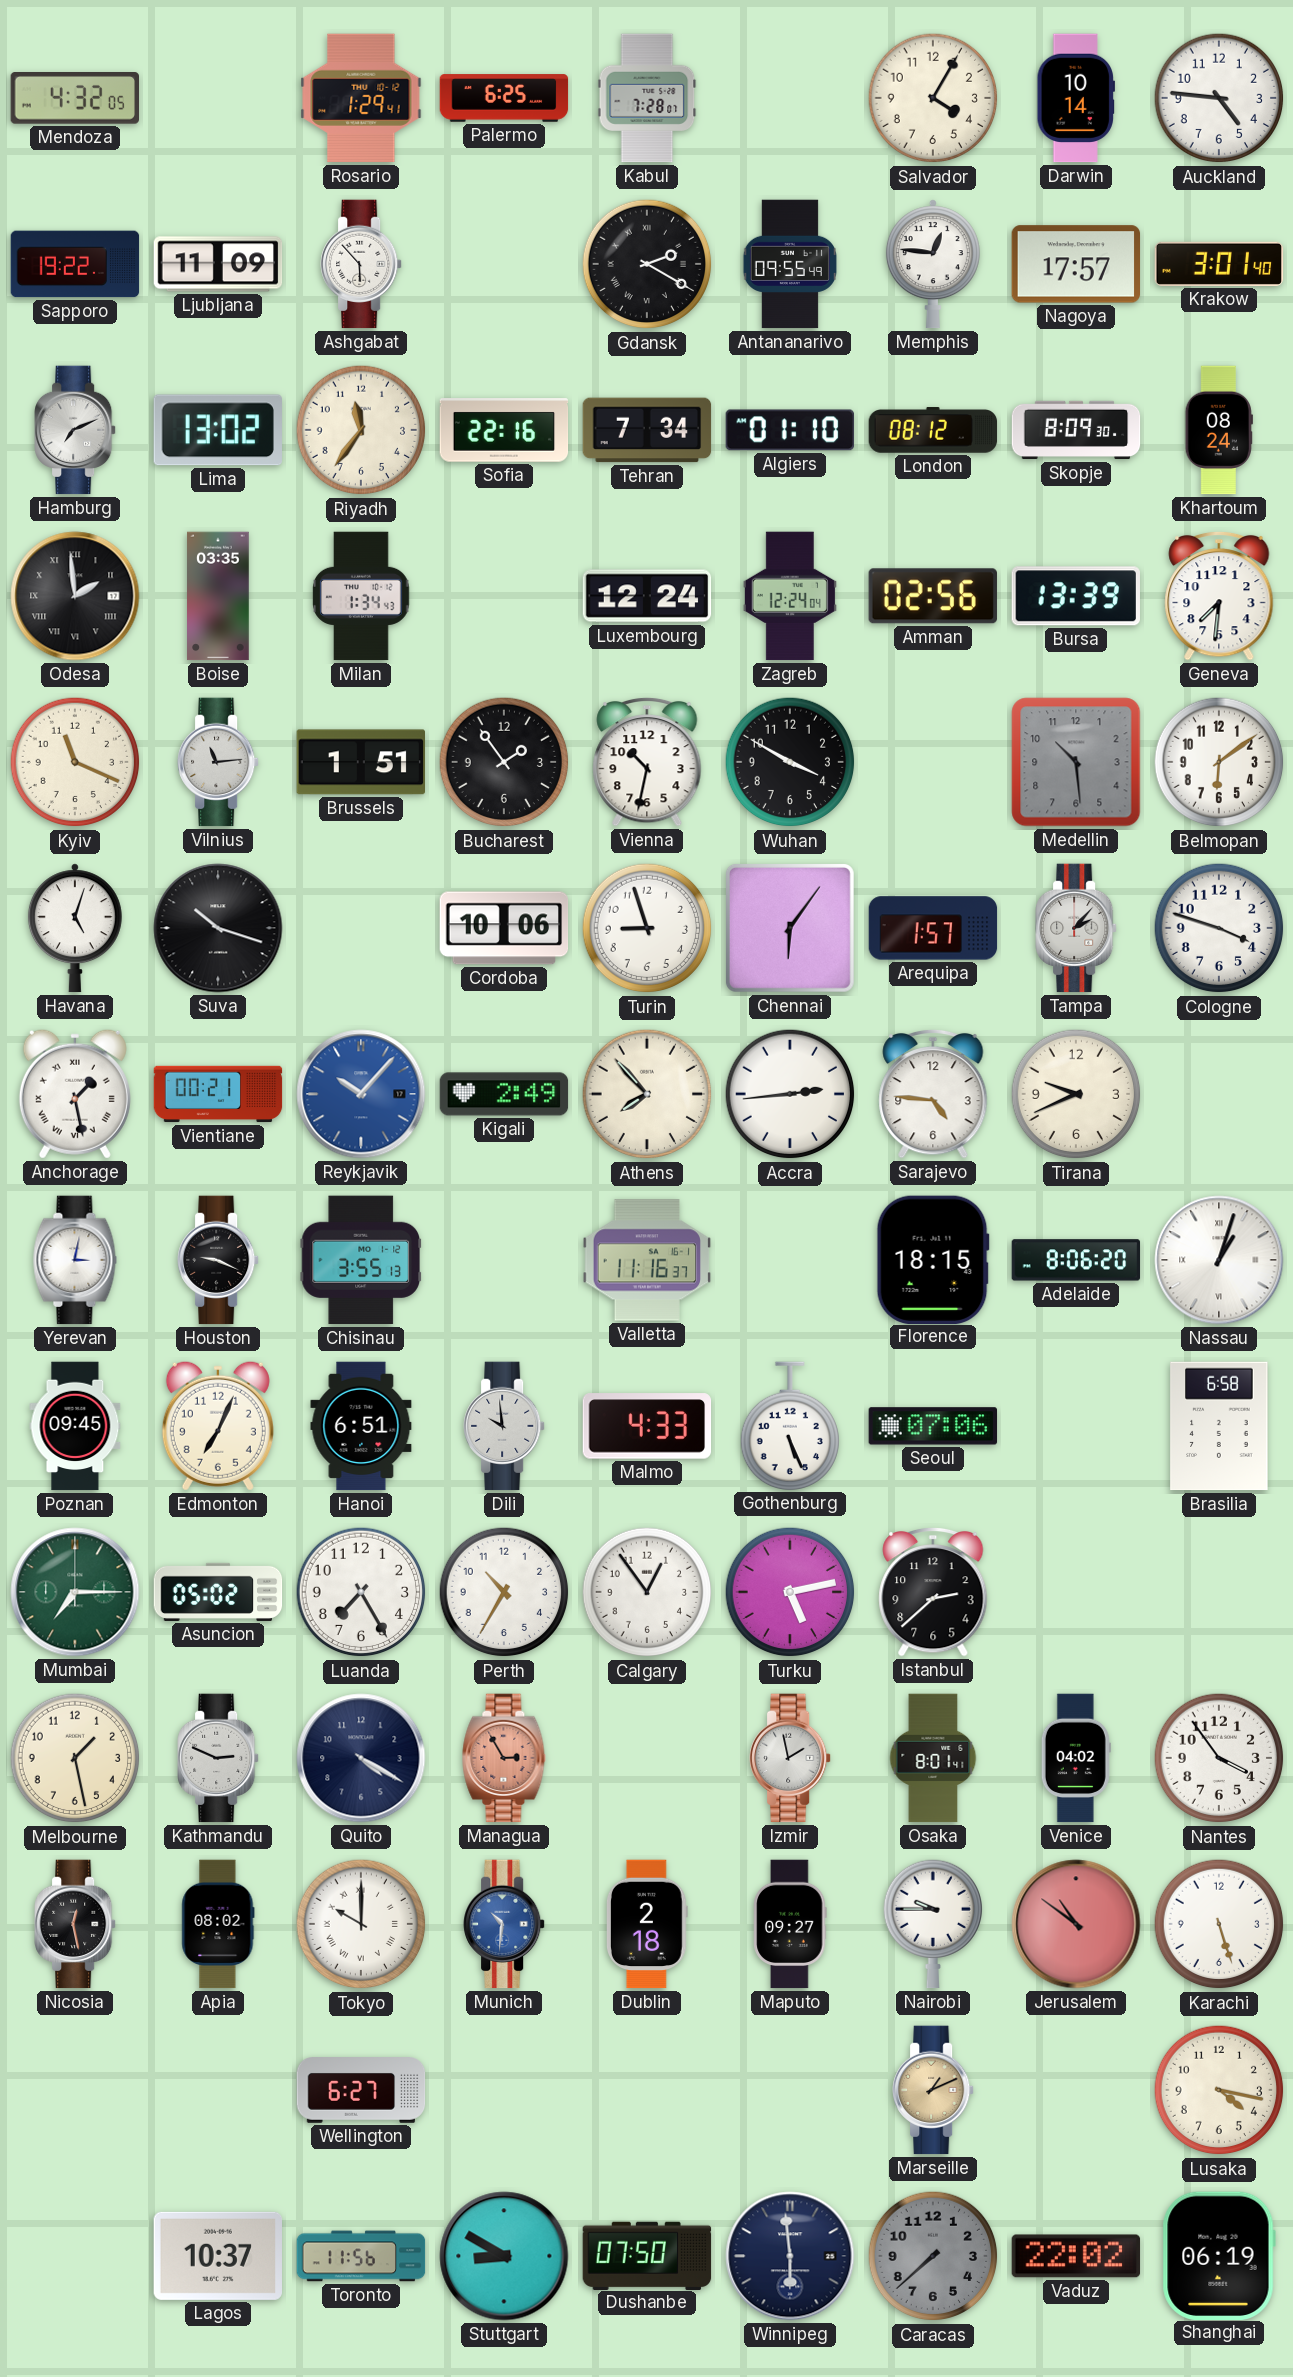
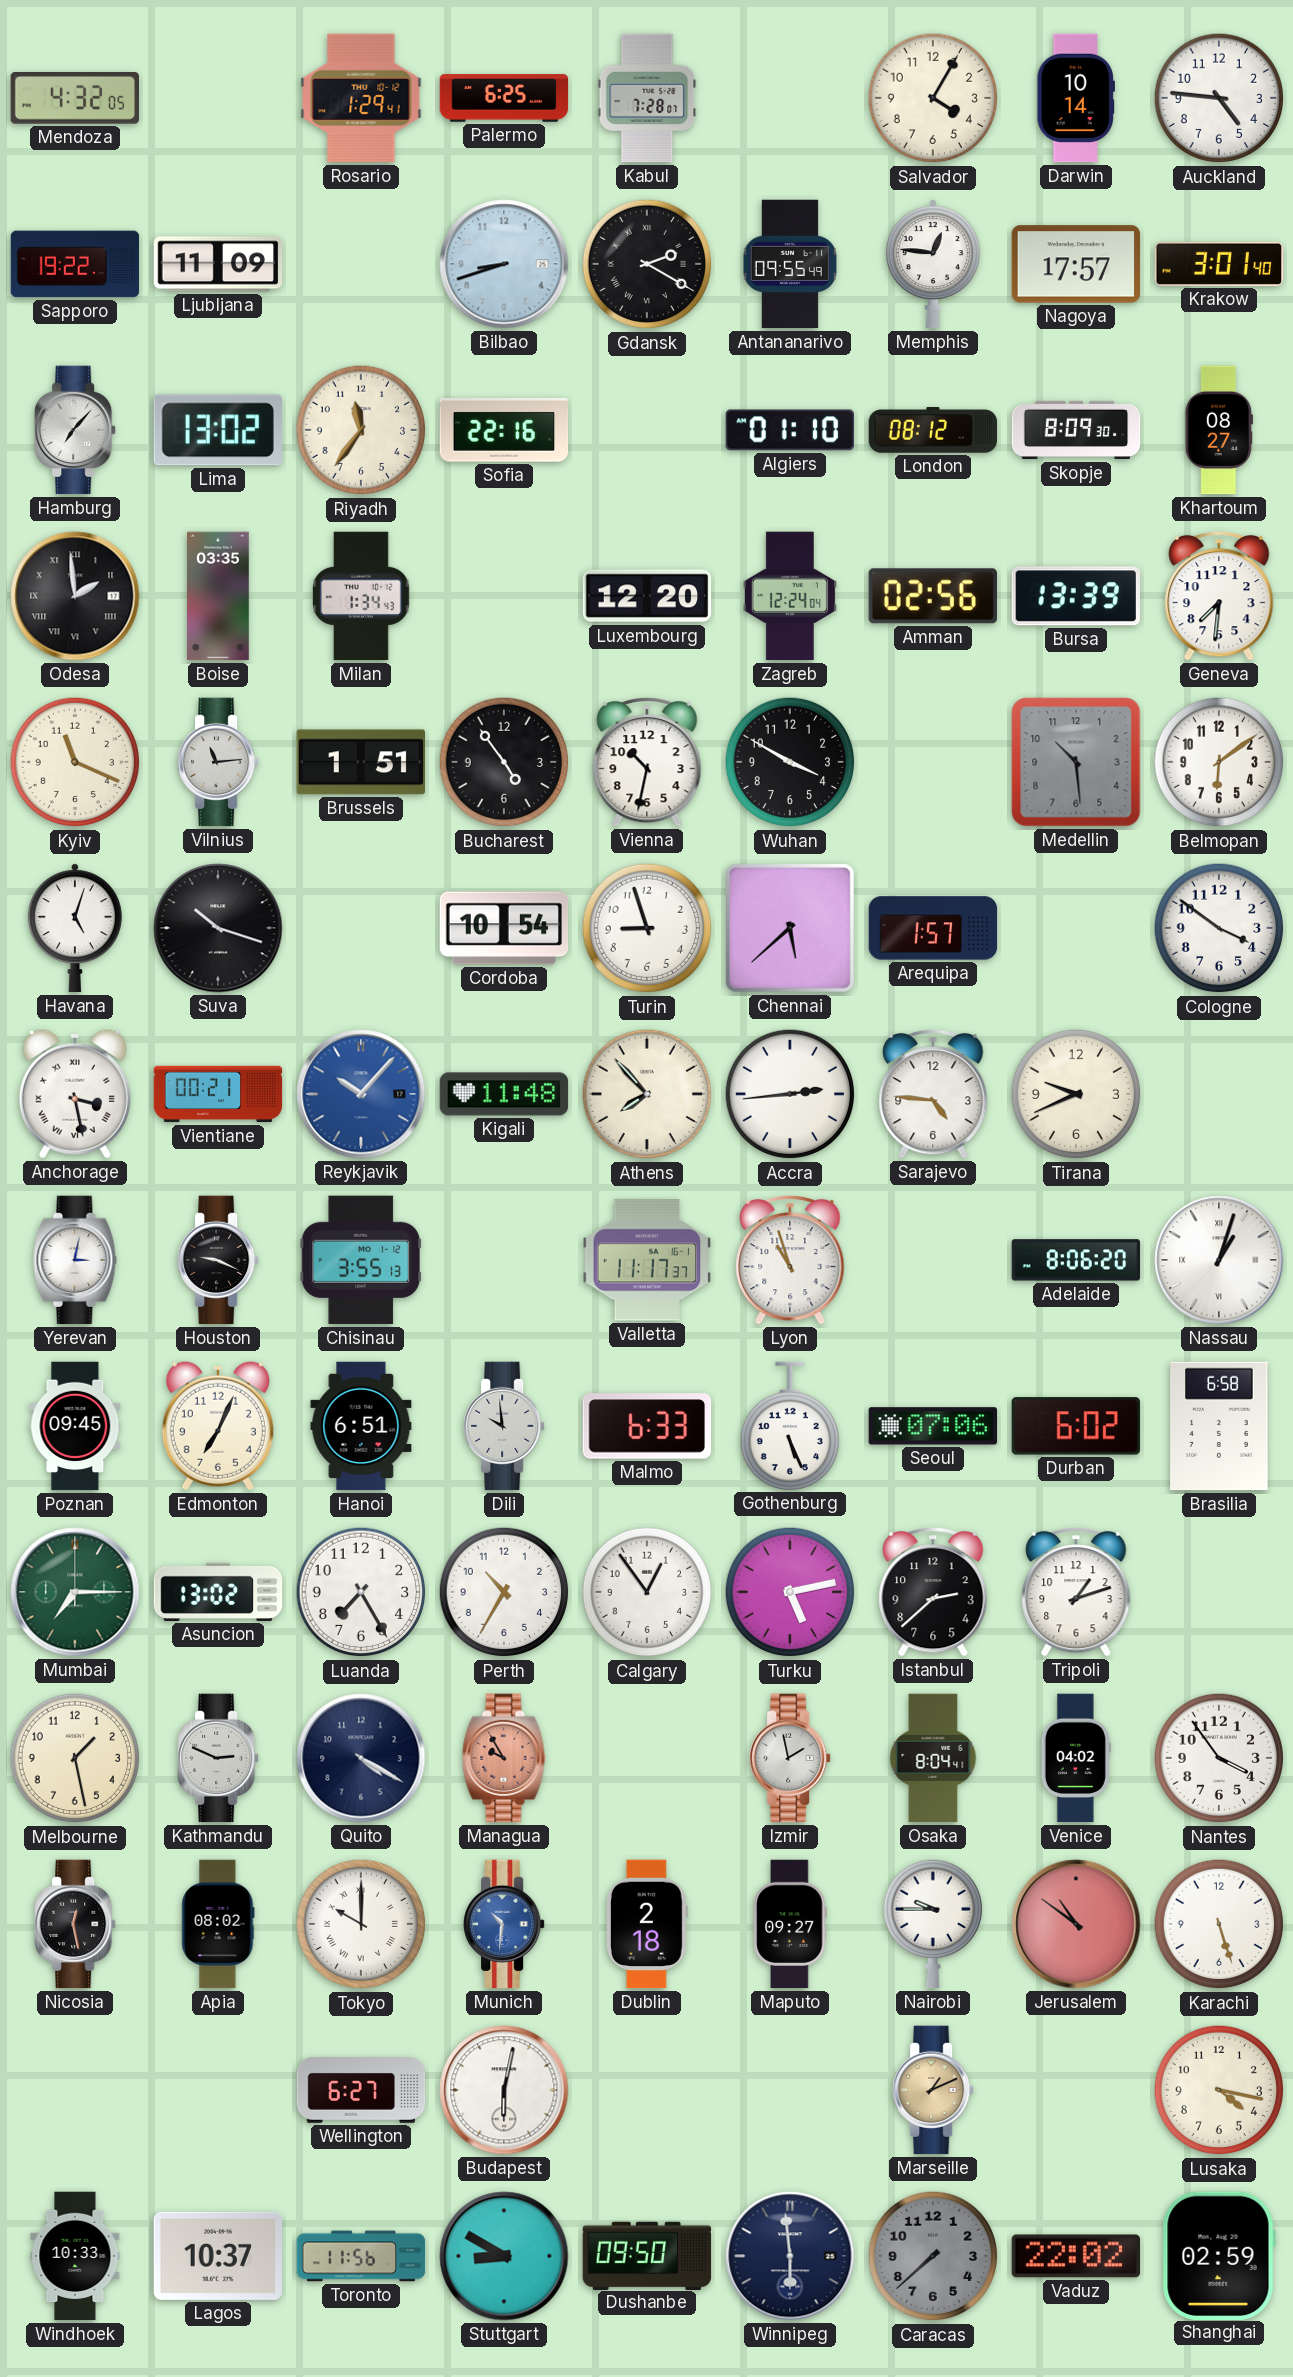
Ashgabat: 5:53 -> none
Bilbao: none -> 8:42
Hamburg: 7:11 -> 7:07
Tehran: 7:34 -> none
Khartoum: 08:24 -> 08:27
Luxembourg: 12:24 -> 12:20
Bucharest: 1:54 -> 4:54
Cordoba: 10:06 -> 10:54
Chennai: 6:06 -> 5:38
Tampa: 2:07 -> none
Cologne: 3:48 -> 3:51
Anchorage: 1:28 -> 3:28
Kigali: 2:49 -> 11:48
Valletta: 11:16 -> 11:17
Lyon: none -> 10:57
Florence: 18:15 -> none
Malmo: 4:33 -> 6:33
Durban: none -> 6:02
Asuncion: 05:02 -> 13:02
Tripoli: none -> 1:12
Managua: 2:55 -> 9:55
Osaka: 8:01 -> 8:04
Budapest: none -> 6:02
Windhoek: none -> 10:33
Dushanbe: 07:50 -> 09:50
Shanghai: 06:19 -> 02:59
